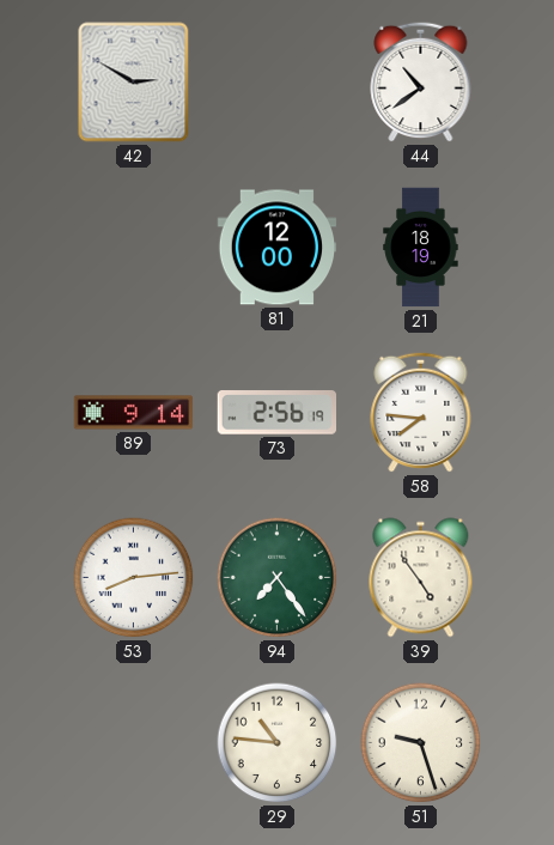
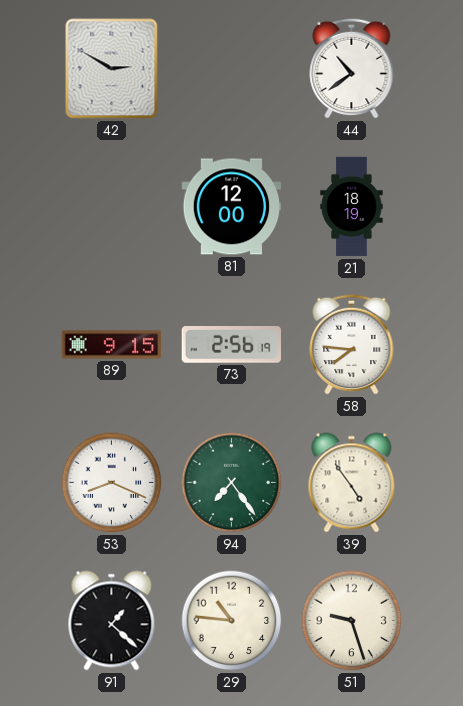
89: 9:14 -> 9:15
53: 8:14 -> 8:19
91: none -> 1:22
